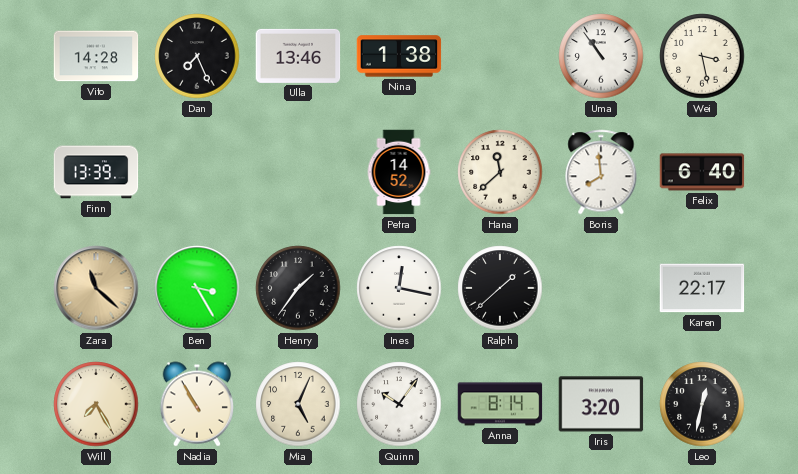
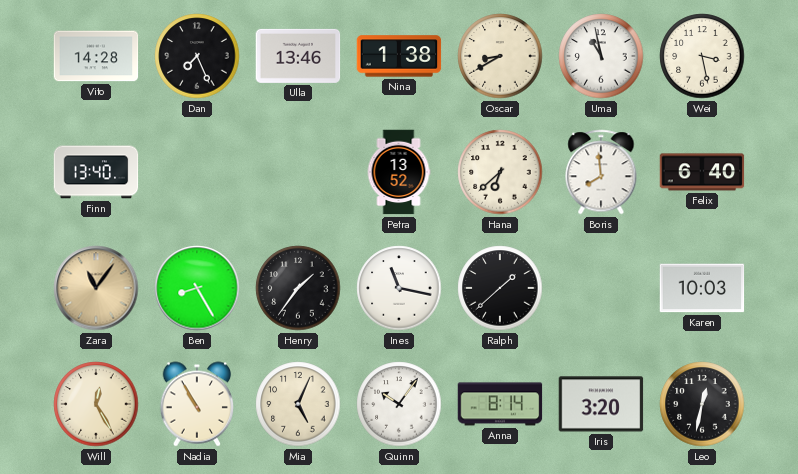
Oscar: none -> 8:40
Uma: 10:54 -> 10:58
Finn: 13:39 -> 13:40
Petra: 14:52 -> 13:52
Hana: 11:38 -> 6:38
Zara: 11:22 -> 11:06
Ben: 3:25 -> 8:25
Ines: 12:17 -> 11:17
Karen: 22:17 -> 10:03
Will: 7:25 -> 12:25
